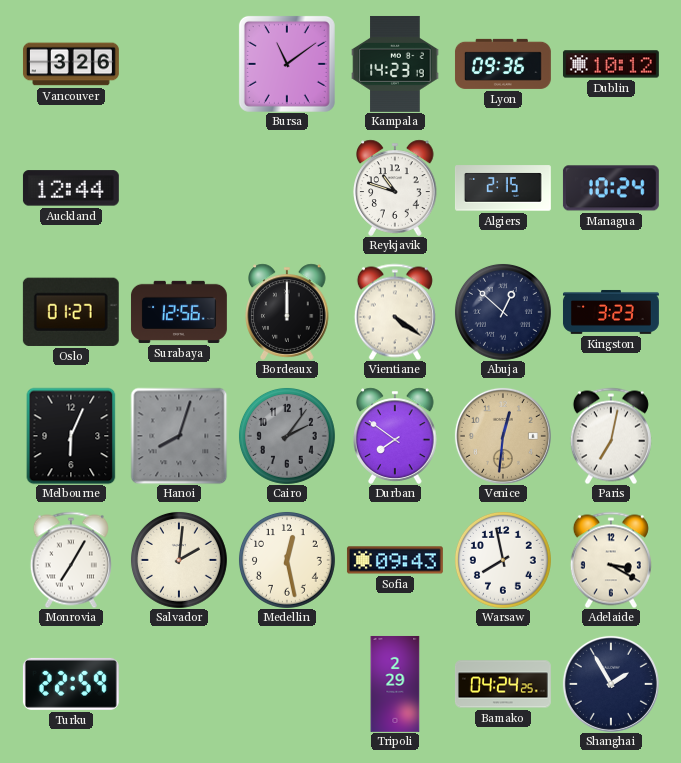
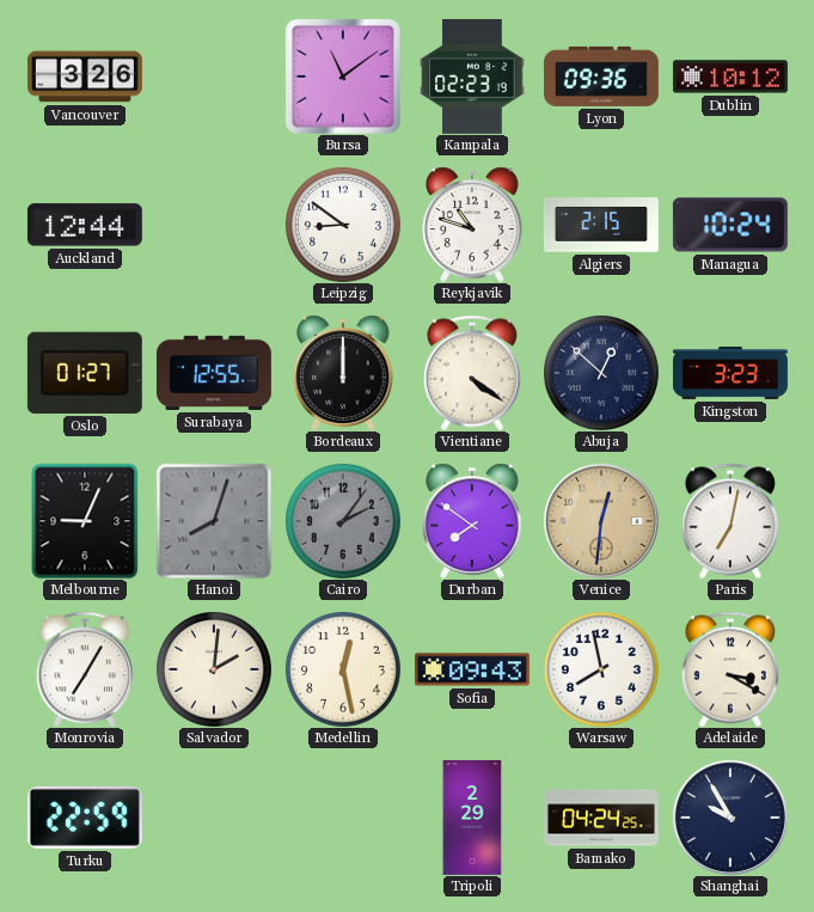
Kampala: 14:23 -> 02:23
Leipzig: none -> 8:51
Surabaya: 12:56 -> 12:55
Melbourne: 6:04 -> 9:04
Shanghai: 1:55 -> 9:55
